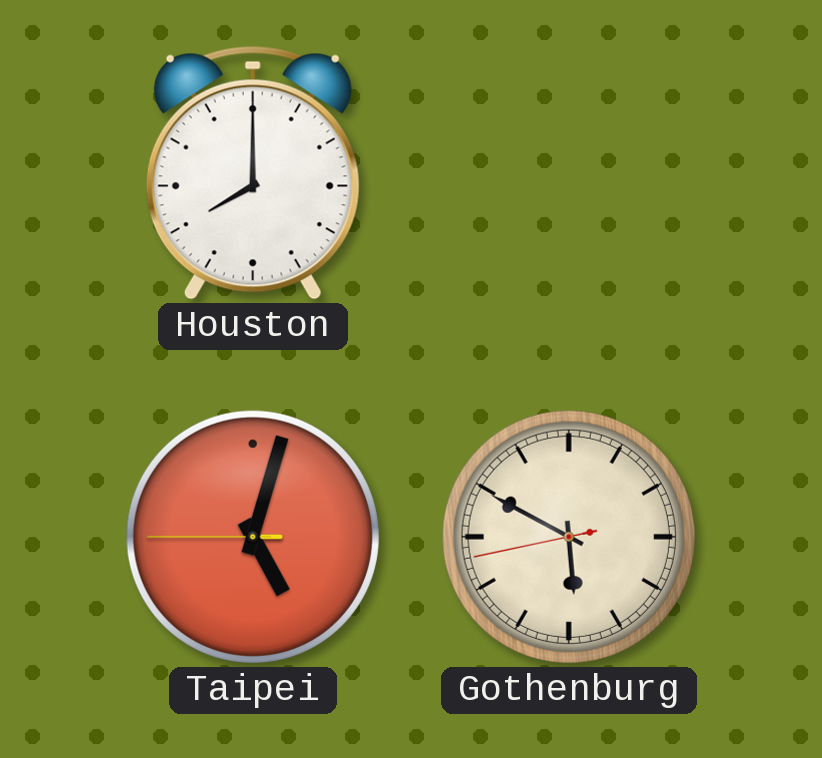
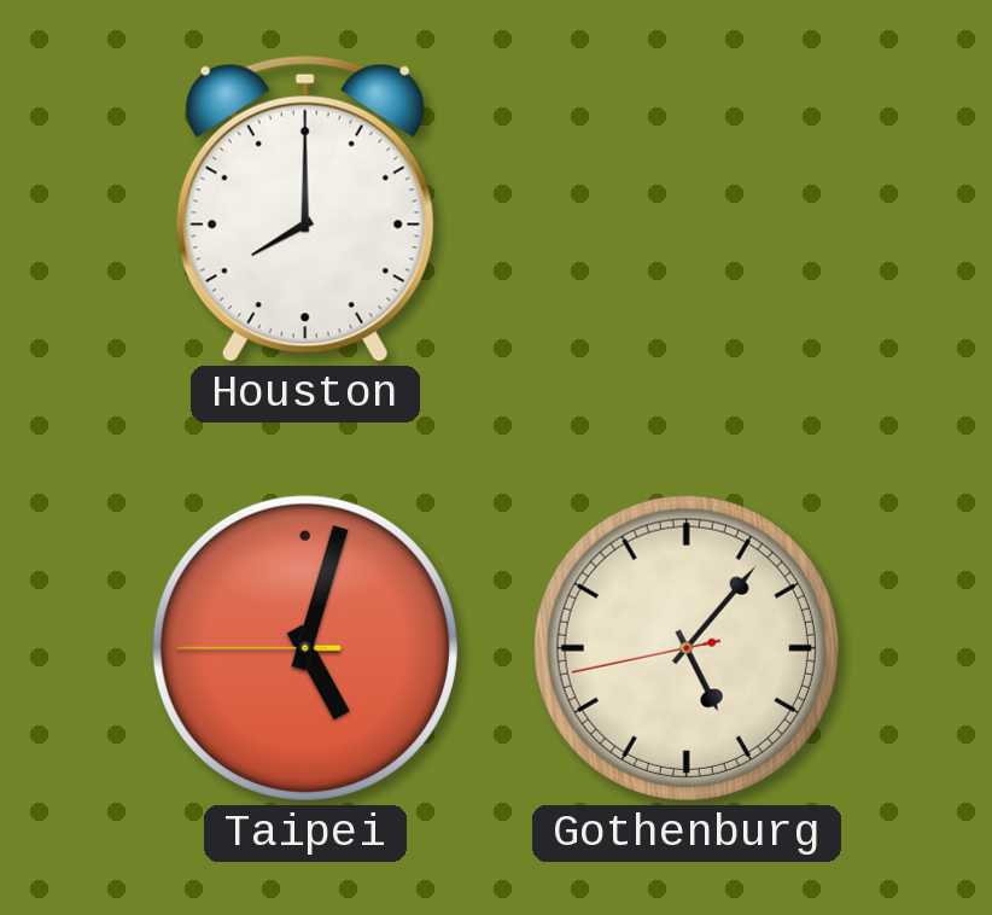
Gothenburg: 5:49 -> 5:06
